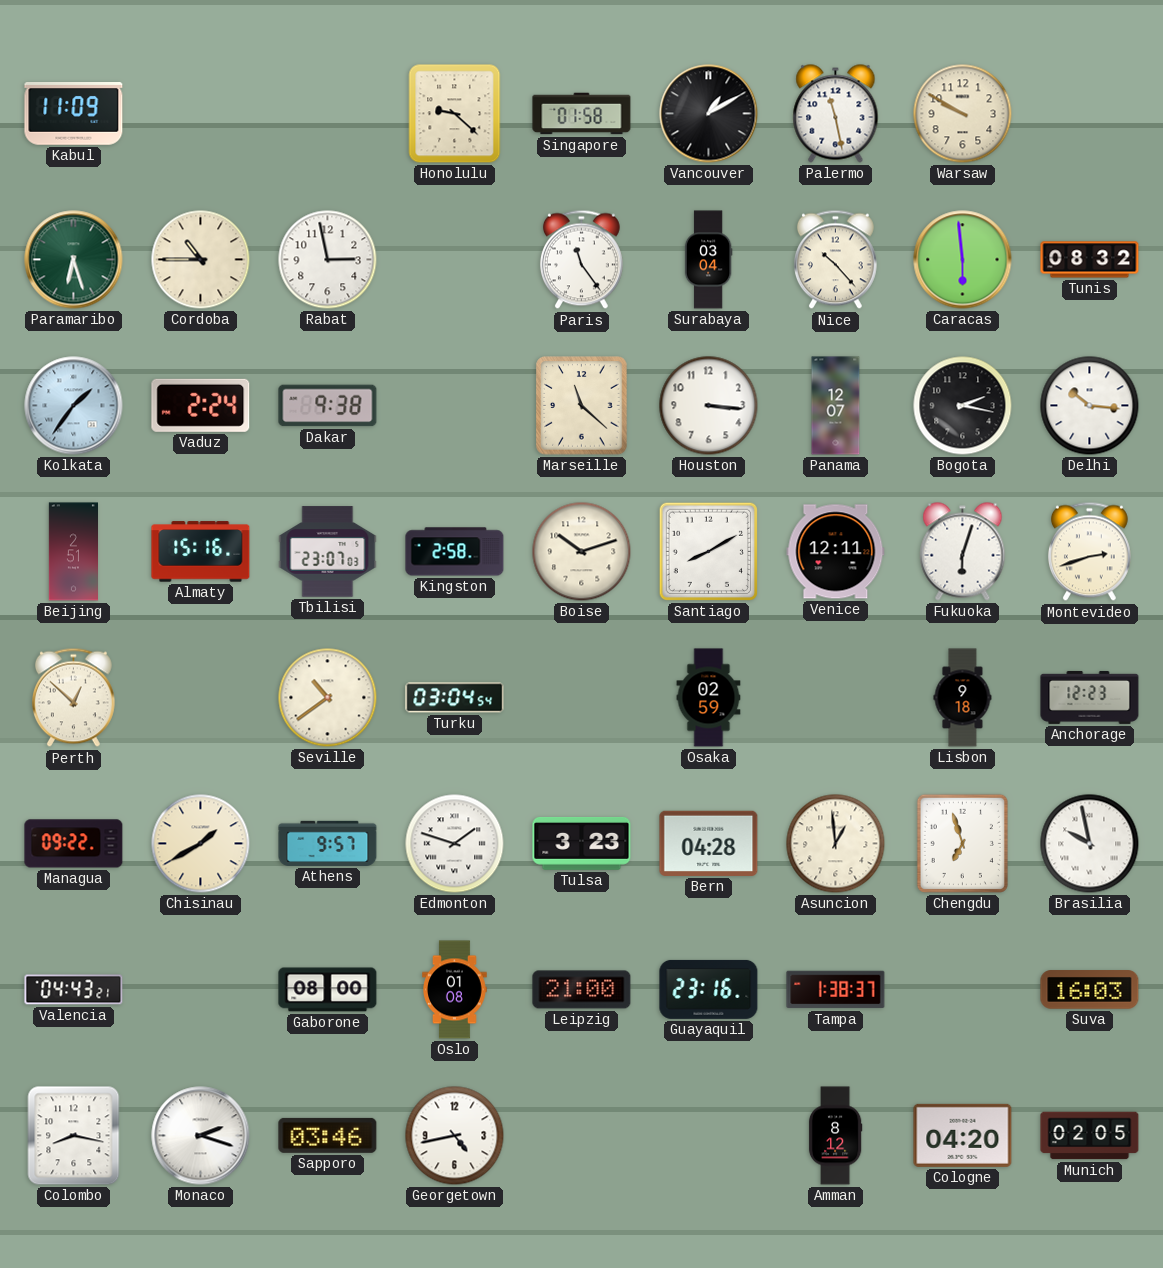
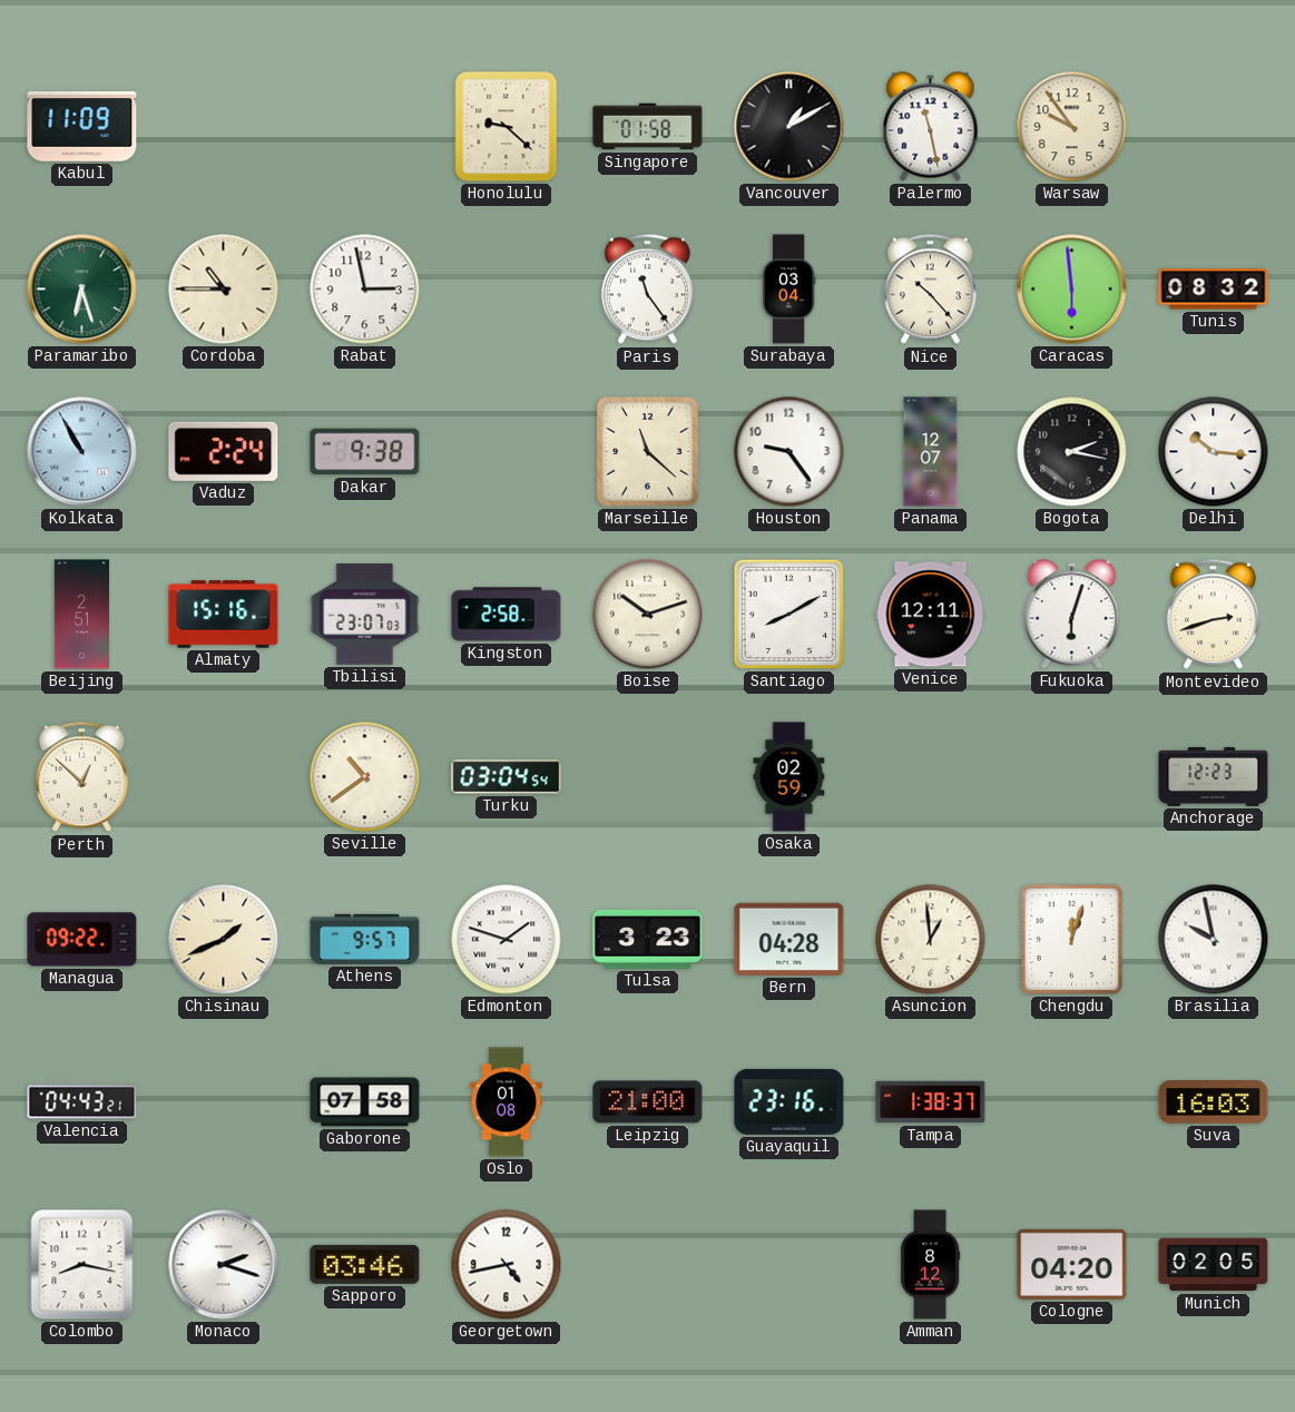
Warsaw: 9:50 -> 9:54
Kolkata: 1:36 -> 10:55
Houston: 3:16 -> 9:24
Lisbon: 9:18 -> none
Chisinau: 1:40 -> 1:41
Chengdu: 6:57 -> 12:03
Gaborone: 08:00 -> 07:58
